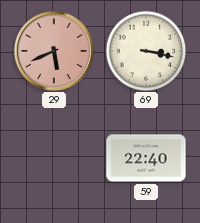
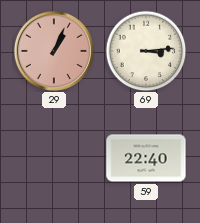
29: 5:41 -> 1:04
69: 3:17 -> 3:14
